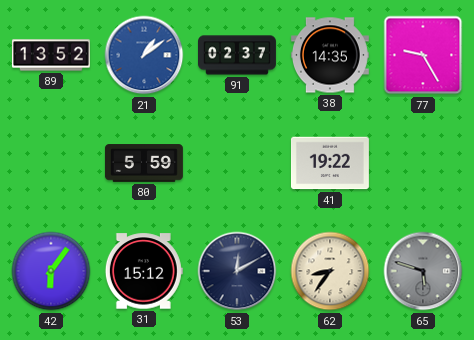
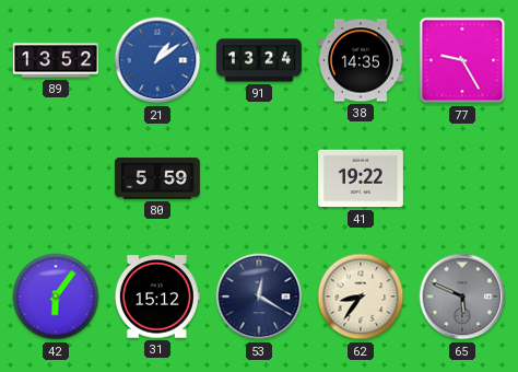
91: 02:37 -> 13:24
53: 12:10 -> 12:20
65: 5:48 -> 5:49
